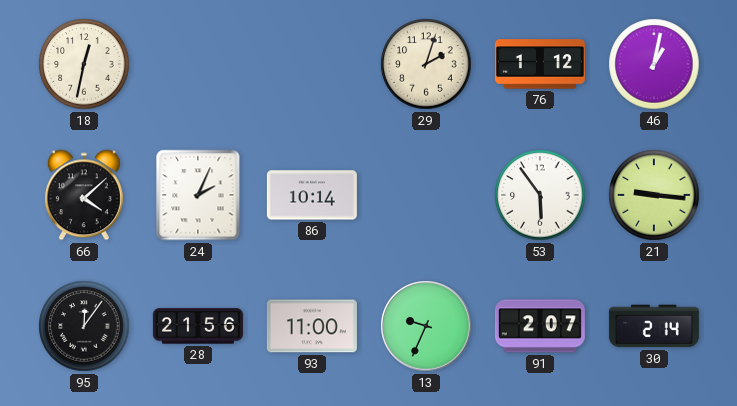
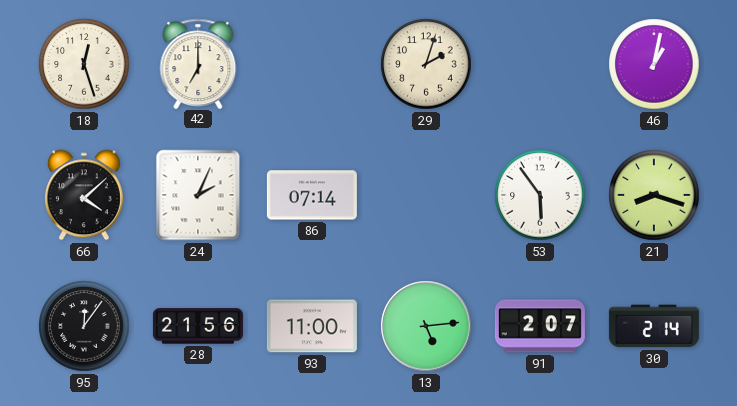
18: 12:32 -> 12:27
42: none -> 7:00
76: 1:12 -> none
86: 10:14 -> 07:14
21: 9:16 -> 8:18
13: 9:34 -> 5:14
